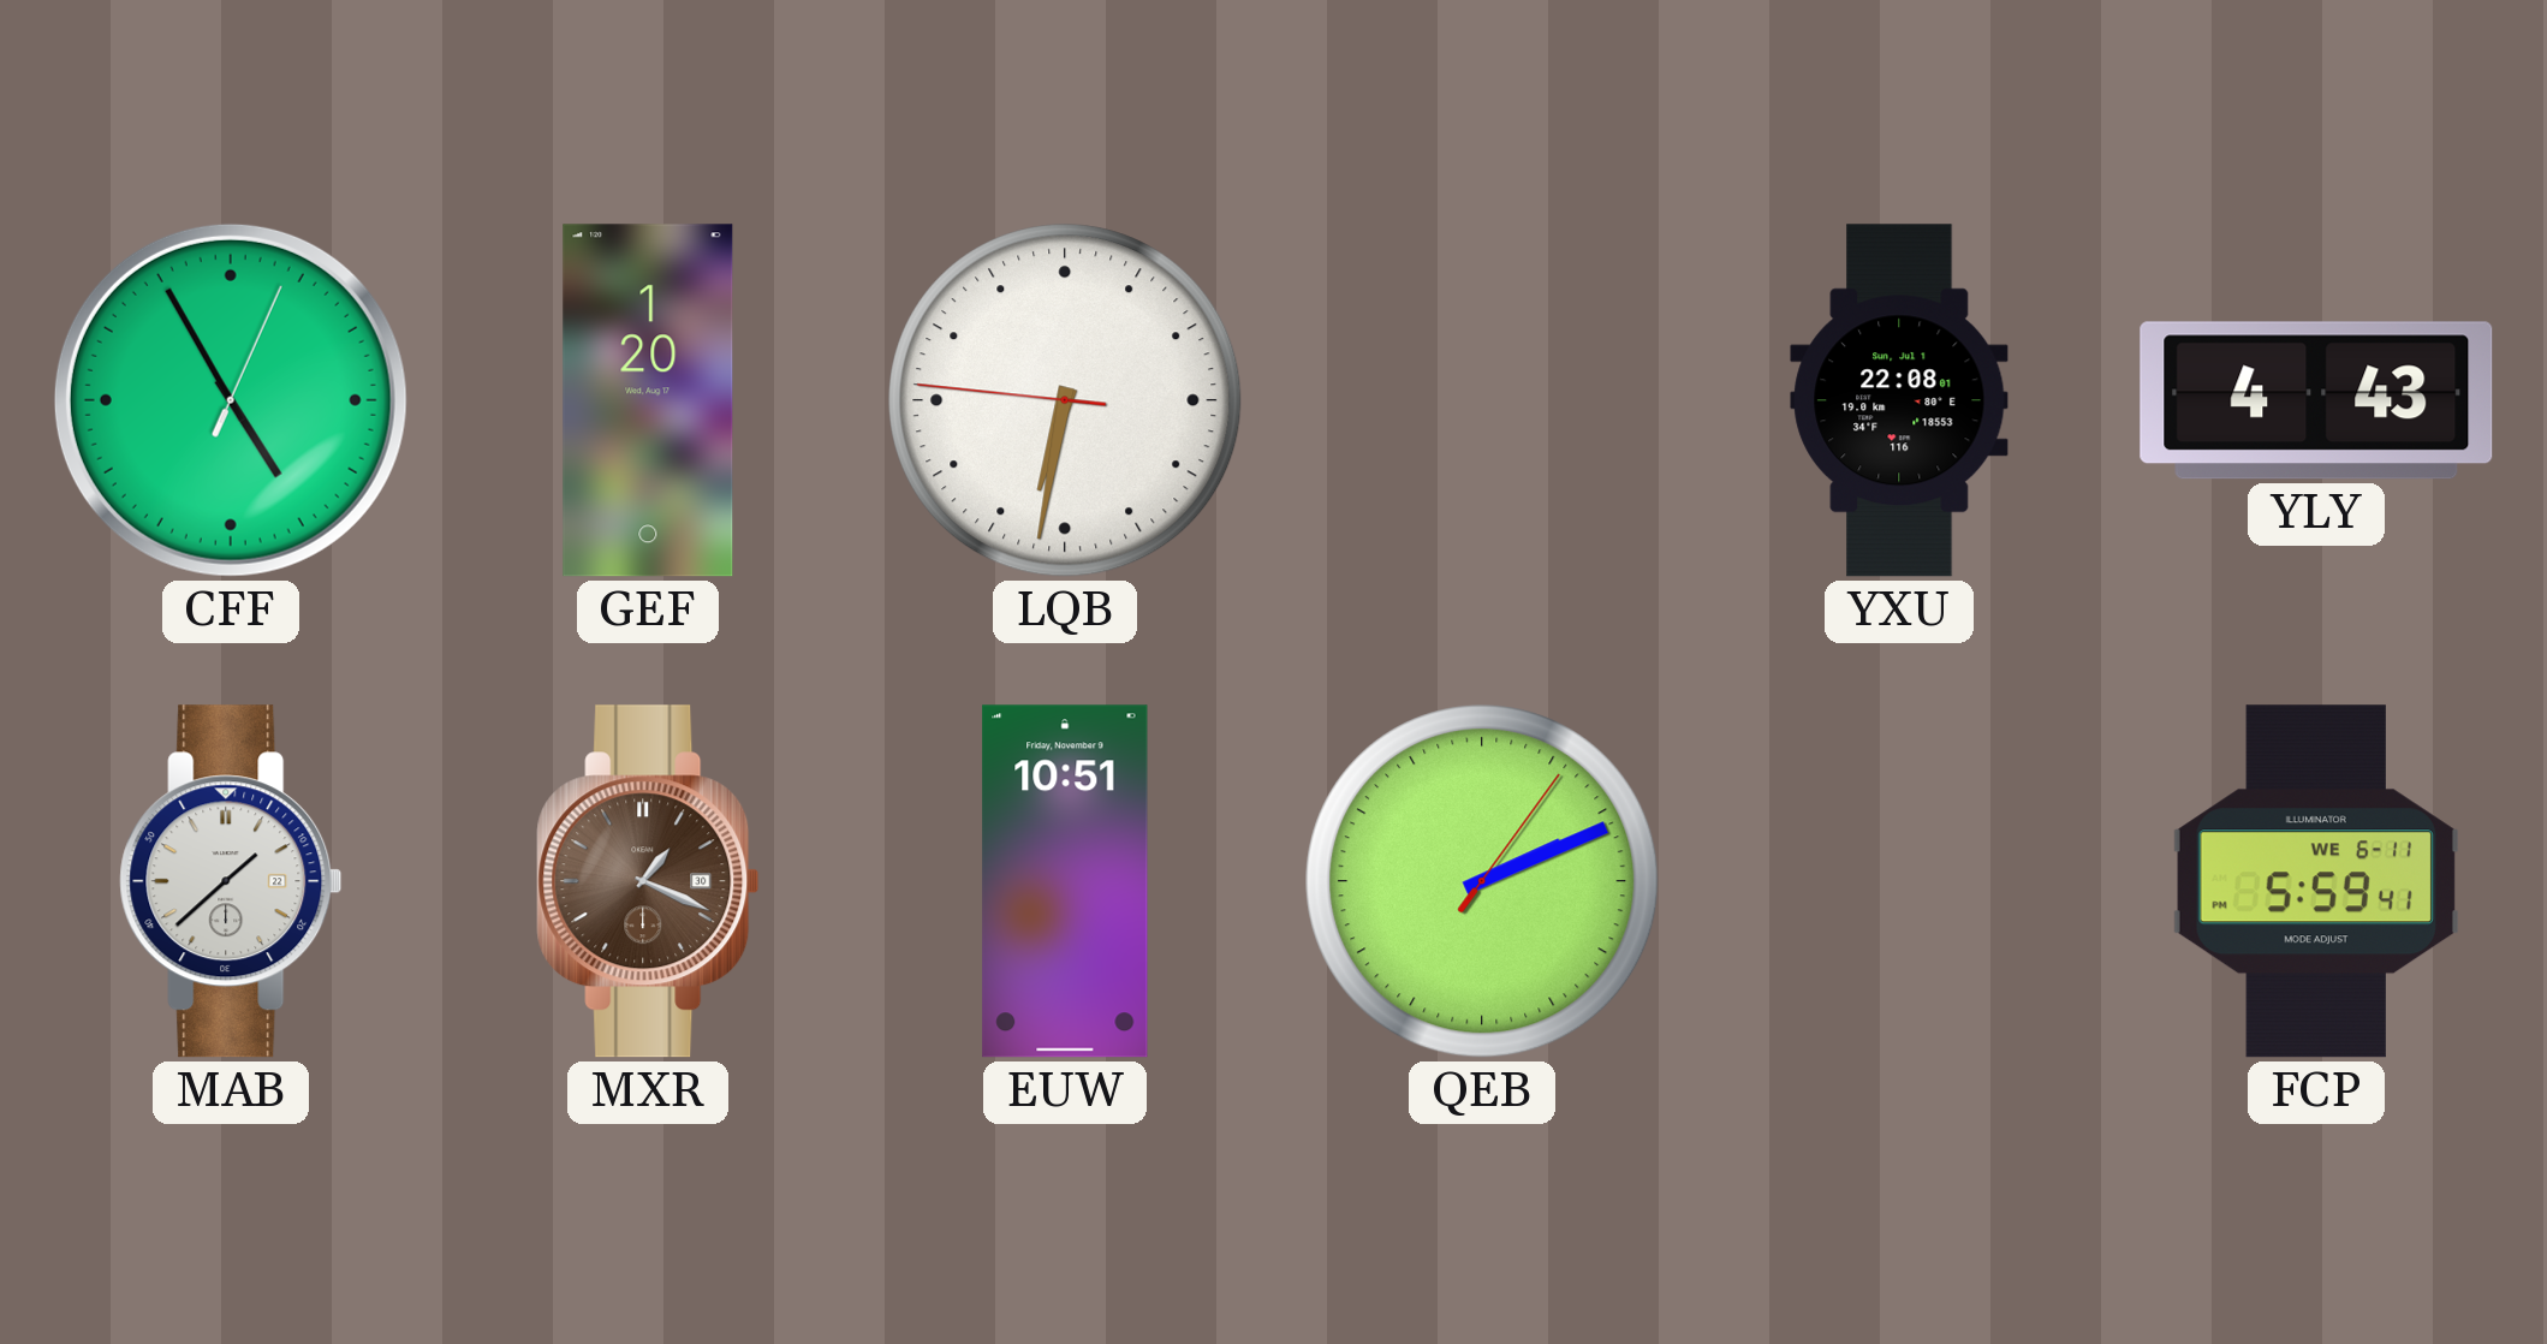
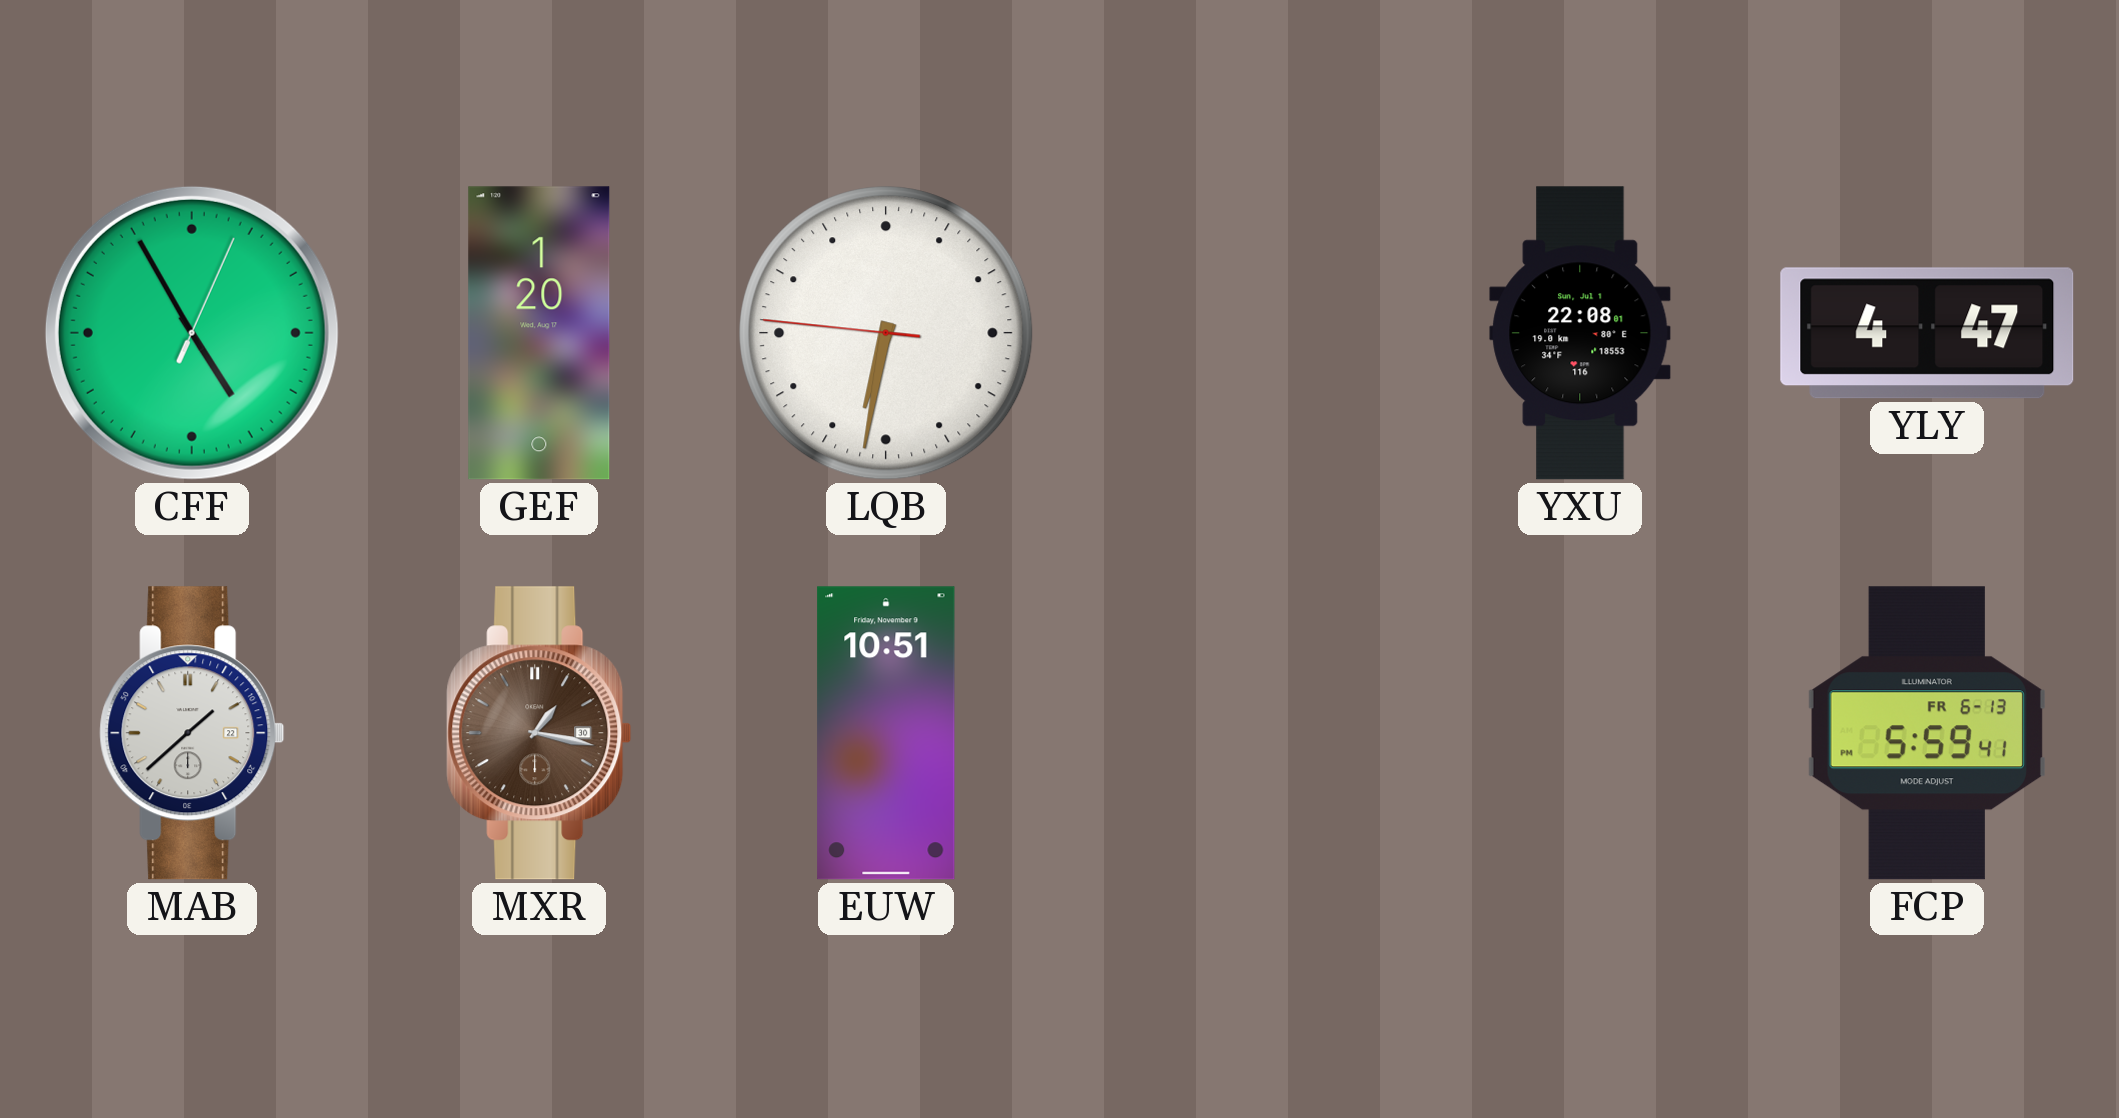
YLY: 4:43 -> 4:47
MXR: 1:19 -> 1:17
QEB: 2:11 -> none
FCP date: WE 6-11 -> FR 6-13
